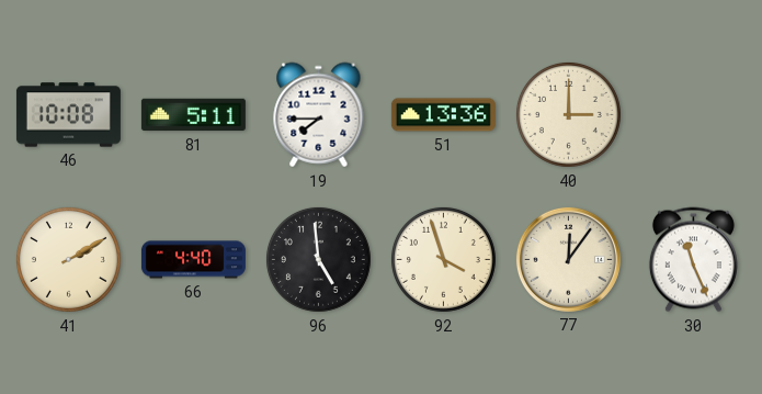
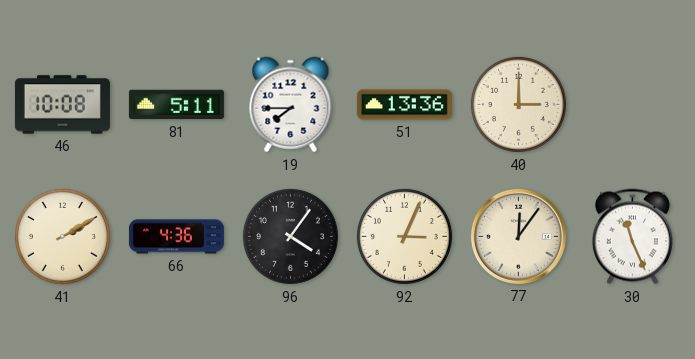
66: 4:40 -> 4:36
96: 4:59 -> 4:06
92: 3:57 -> 3:04
